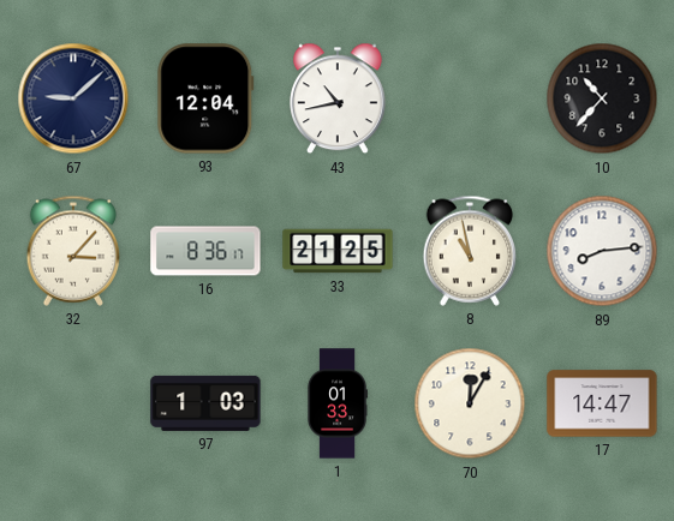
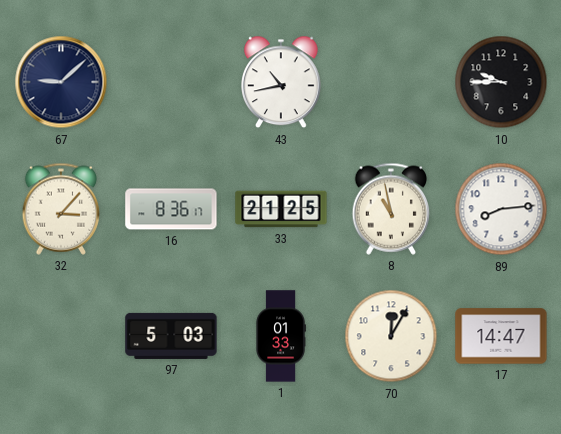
93: 12:04 -> none
10: 10:37 -> 9:45
97: 1:03 -> 5:03
